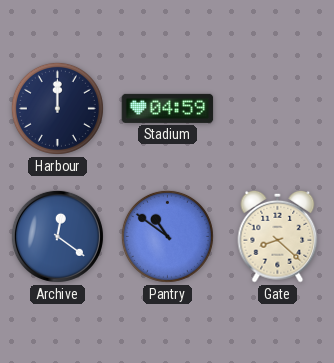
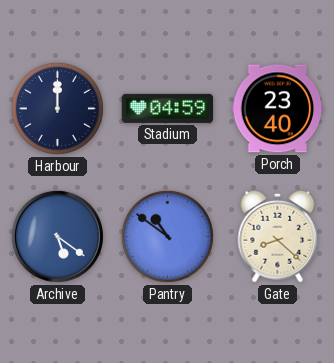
Porch: none -> 23:40
Archive: 12:21 -> 5:21
